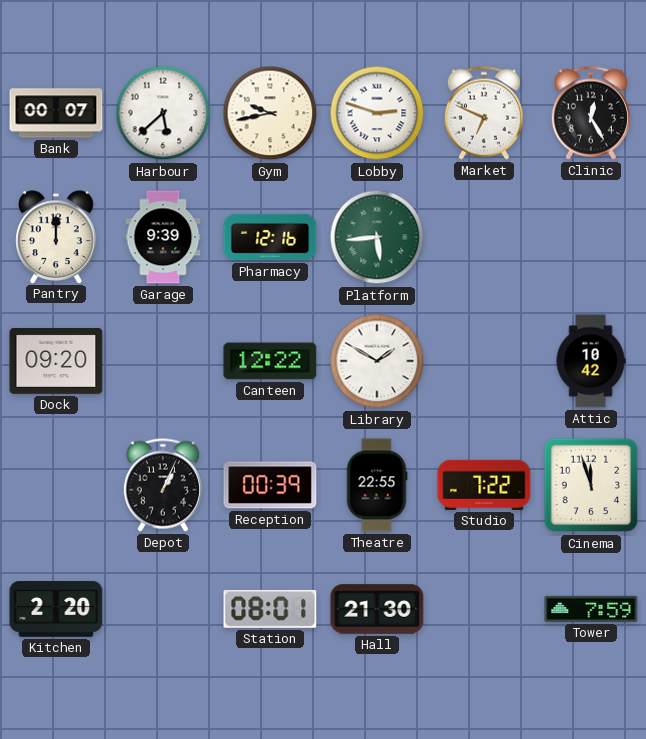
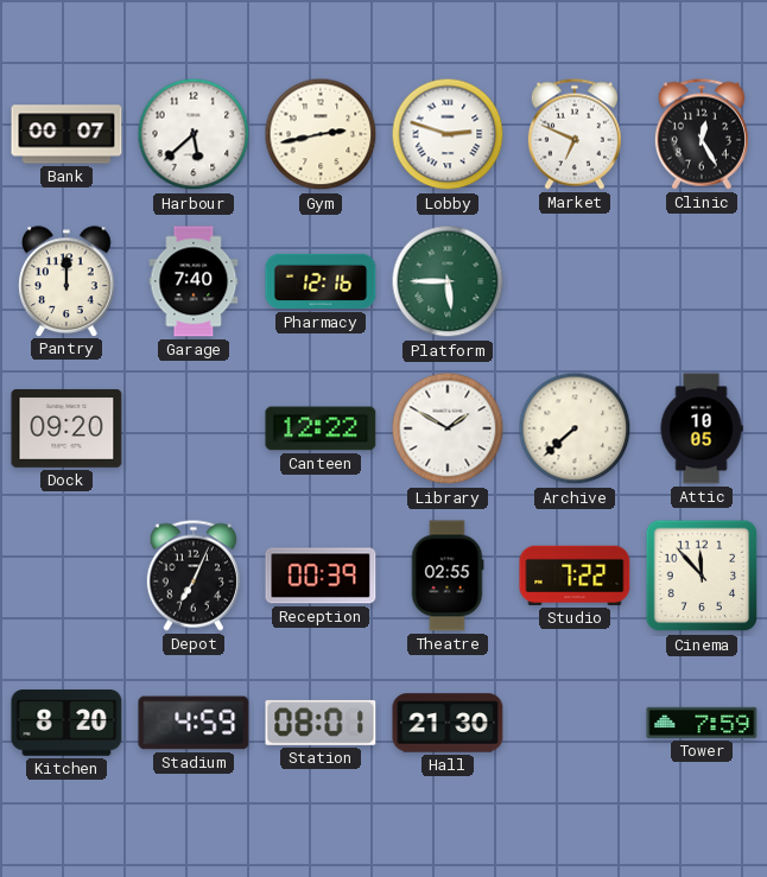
Gym: 9:43 -> 2:43
Garage: 9:39 -> 7:40
Platform: 5:44 -> 5:45
Archive: none -> 7:38
Attic: 10:42 -> 10:05
Depot: 1:04 -> 7:04
Theatre: 22:55 -> 02:55
Cinema: 11:57 -> 11:53
Kitchen: 2:20 -> 8:20
Stadium: none -> 4:59
